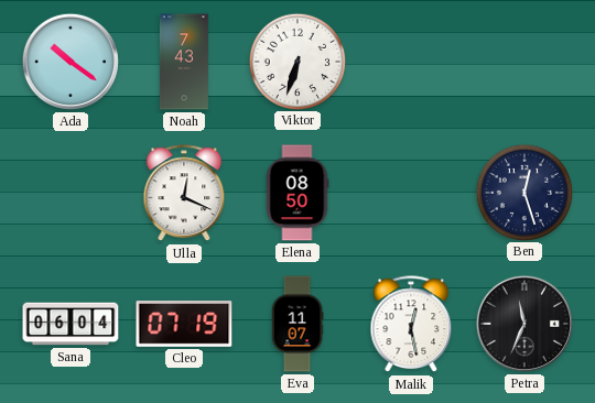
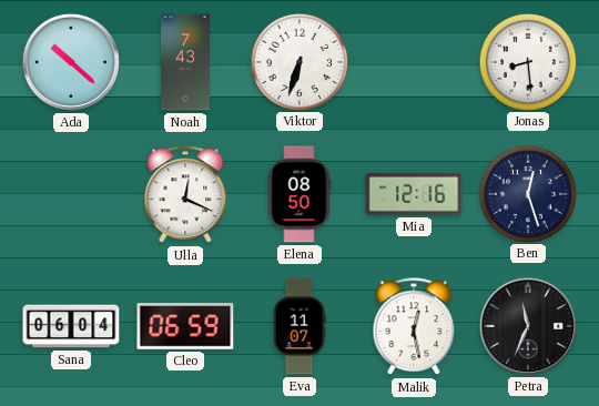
Ada: 10:21 -> 10:22
Jonas: none -> 8:29
Mia: none -> 12:16
Cleo: 07:19 -> 06:59
